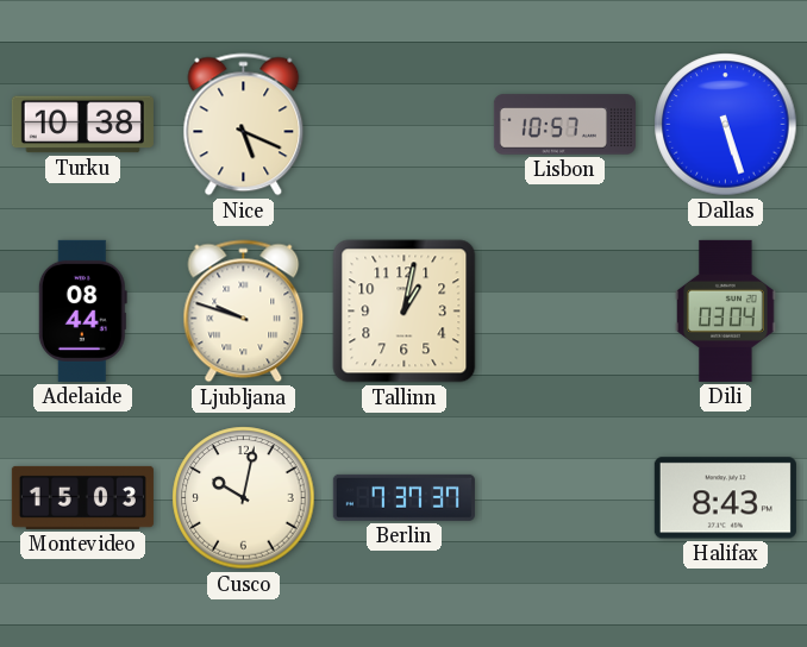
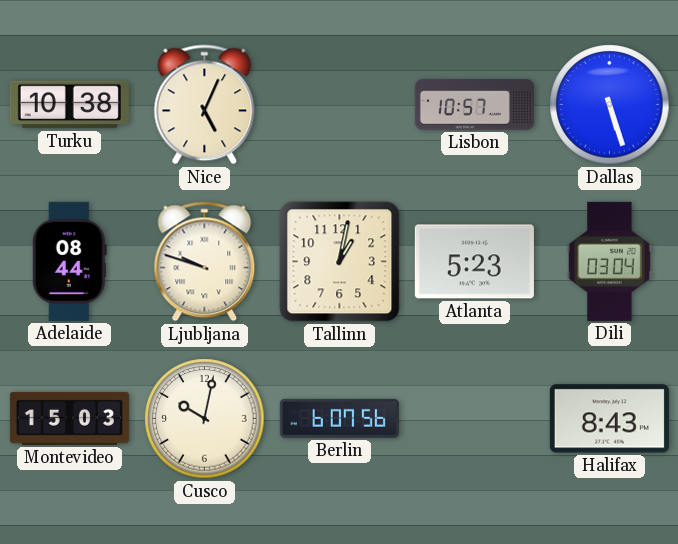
Nice: 5:19 -> 5:04
Atlanta: none -> 5:23
Berlin: 7:37 -> 6:07
